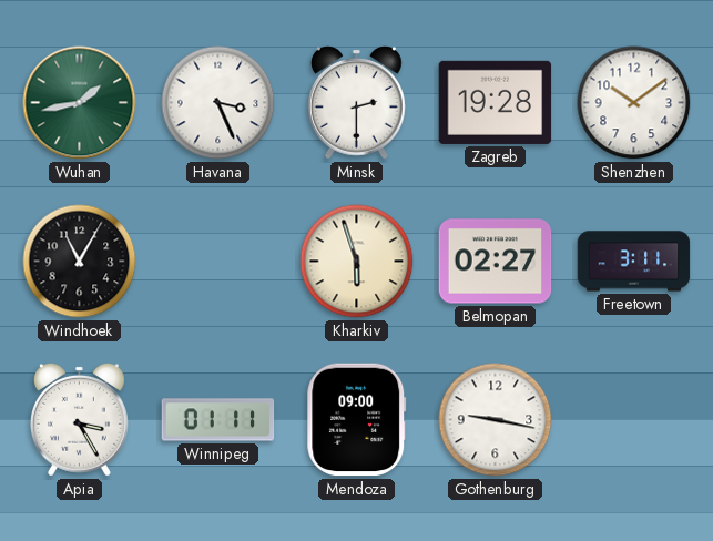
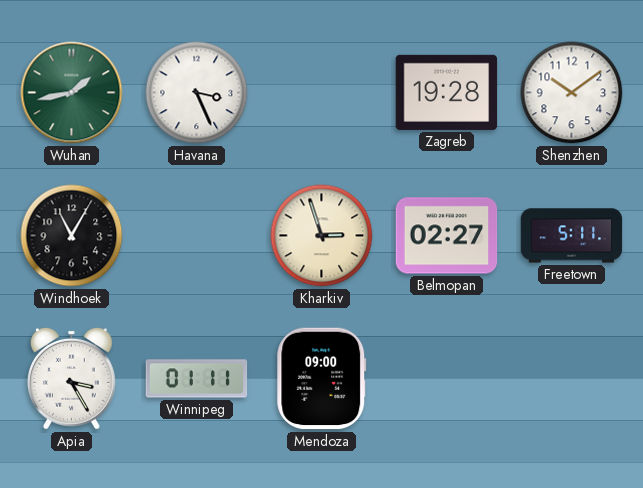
Minsk: 2:30 -> none
Kharkiv: 5:57 -> 2:57
Freetown: 3:11 -> 5:11
Gothenburg: 9:17 -> none
